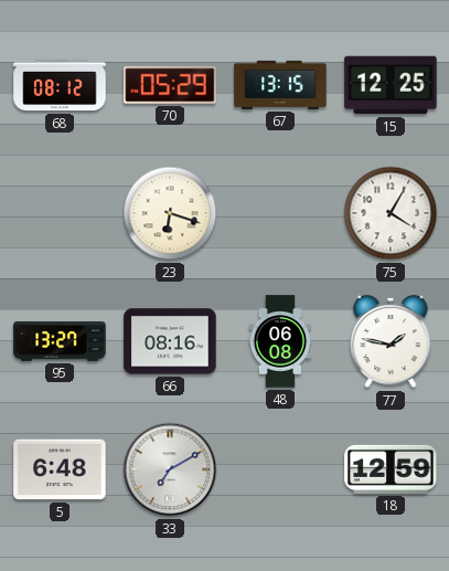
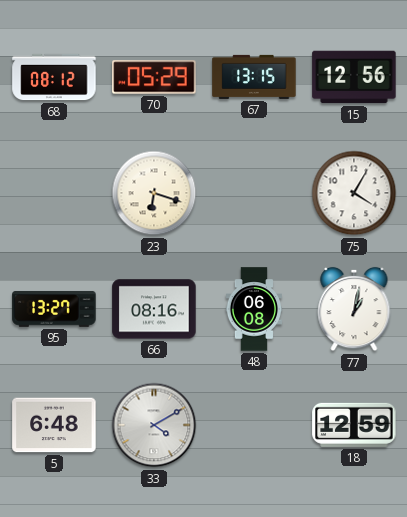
15: 12:25 -> 12:56
77: 1:47 -> 1:02
33: 7:10 -> 4:10
